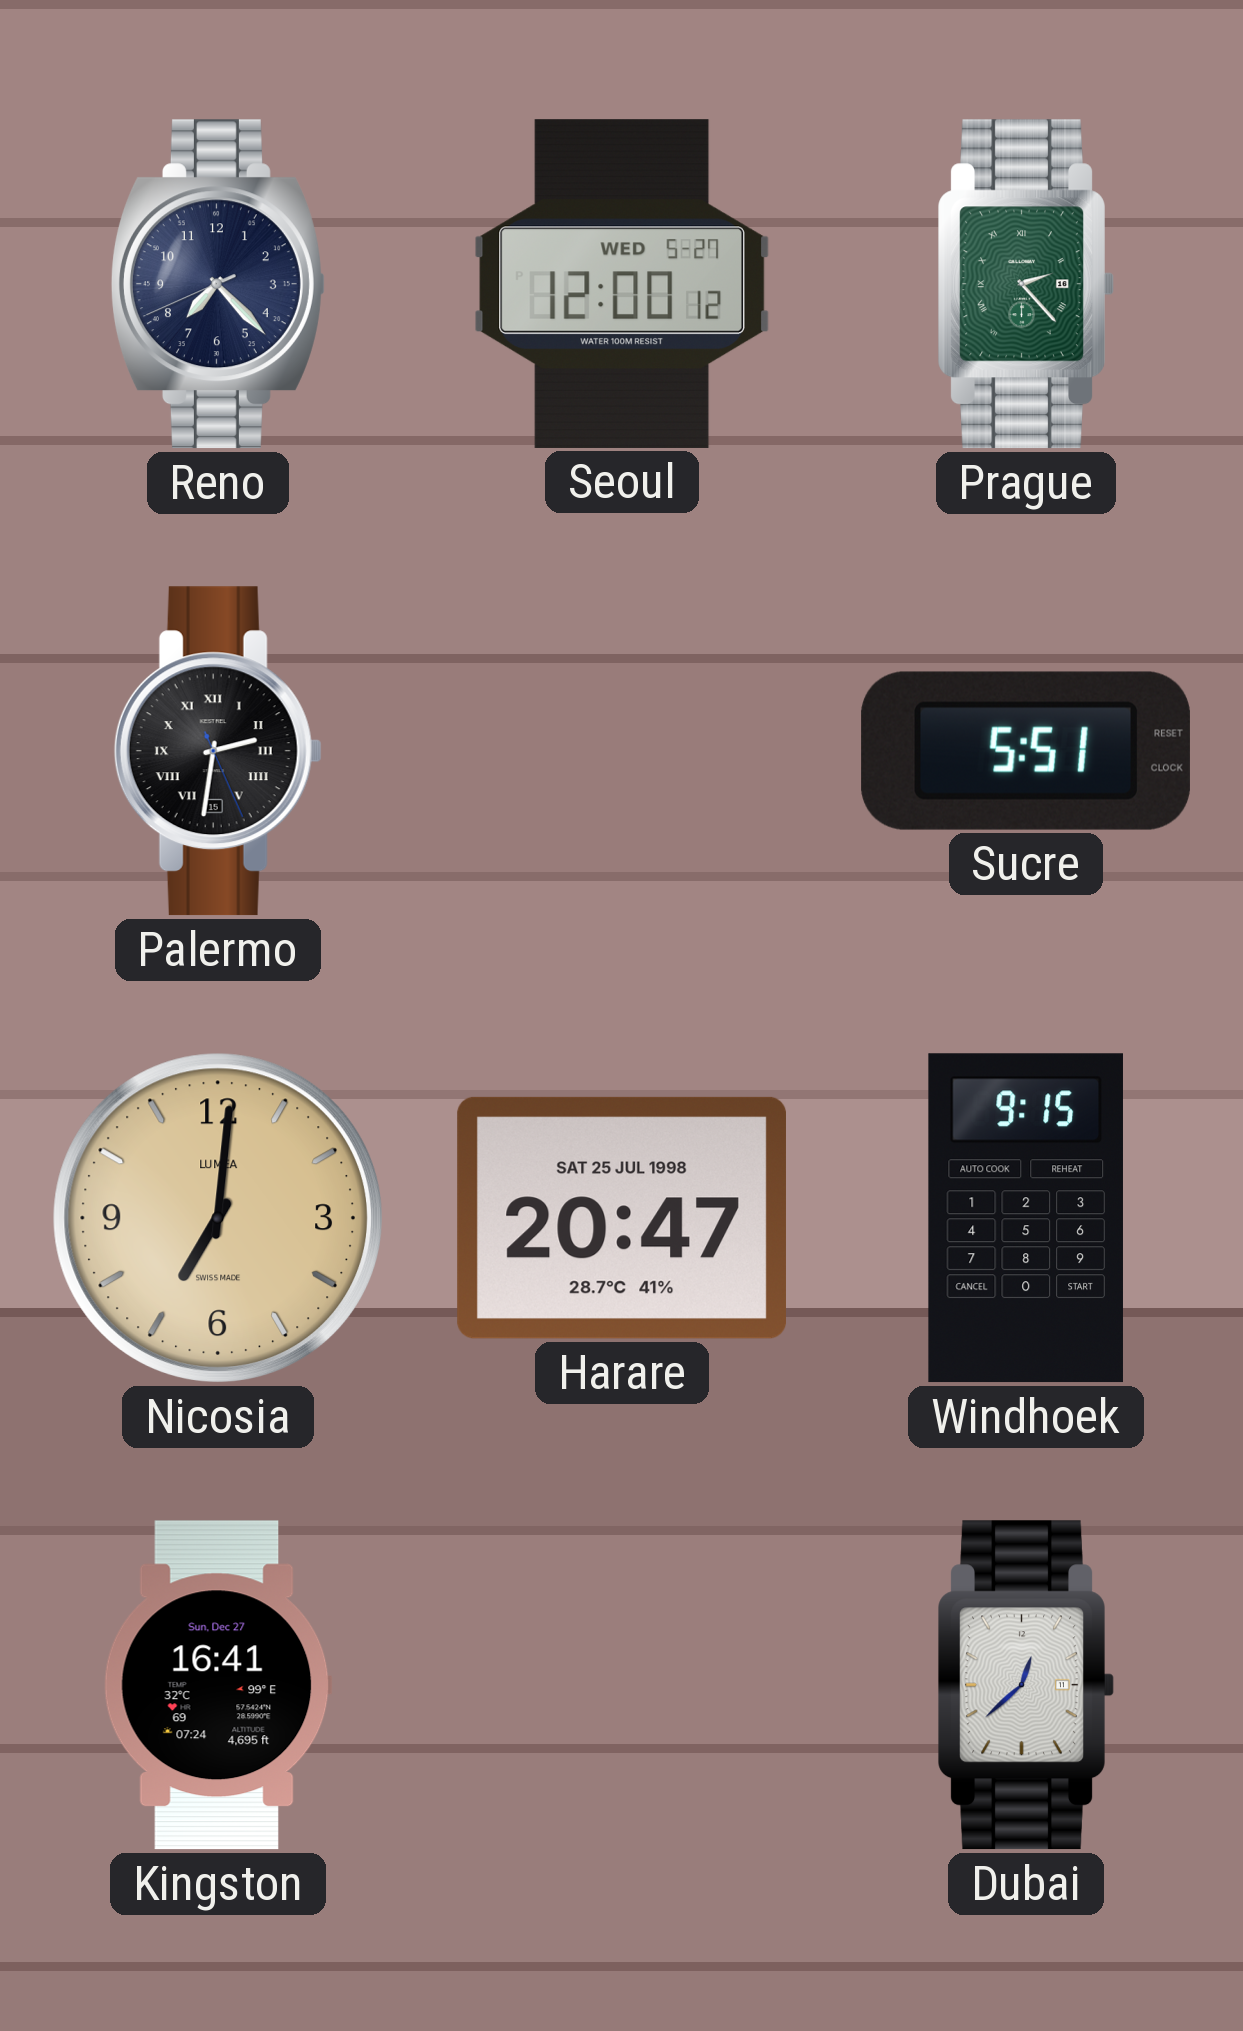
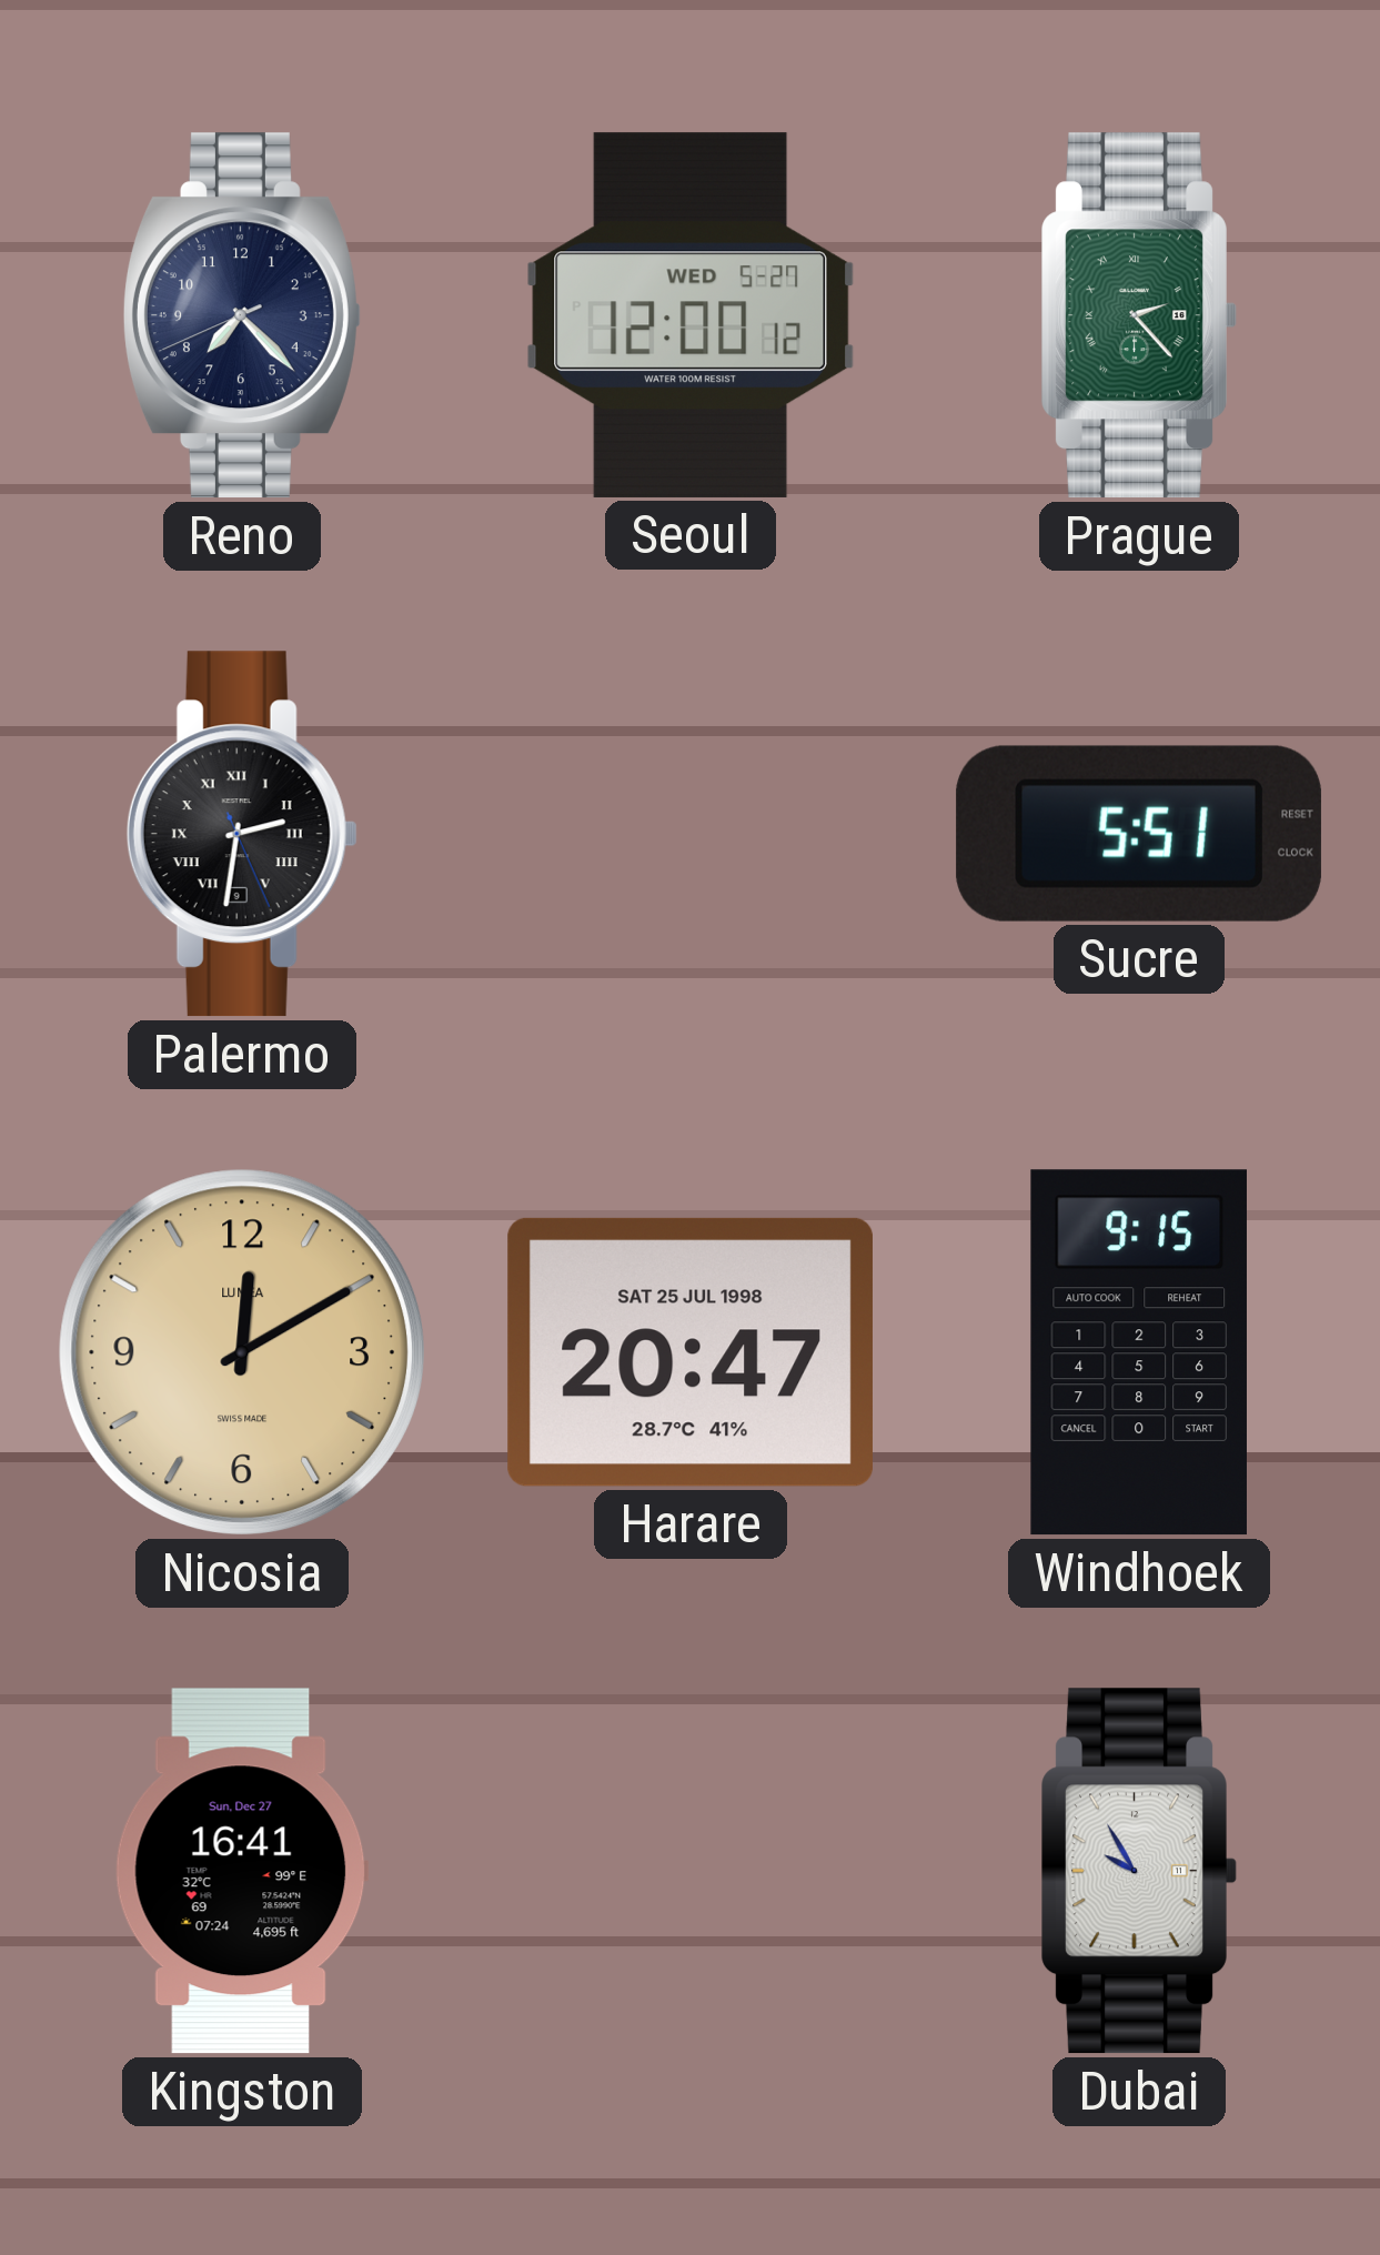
Palermo date: 15 -> 9
Nicosia: 7:01 -> 12:10
Dubai: 12:38 -> 9:55
